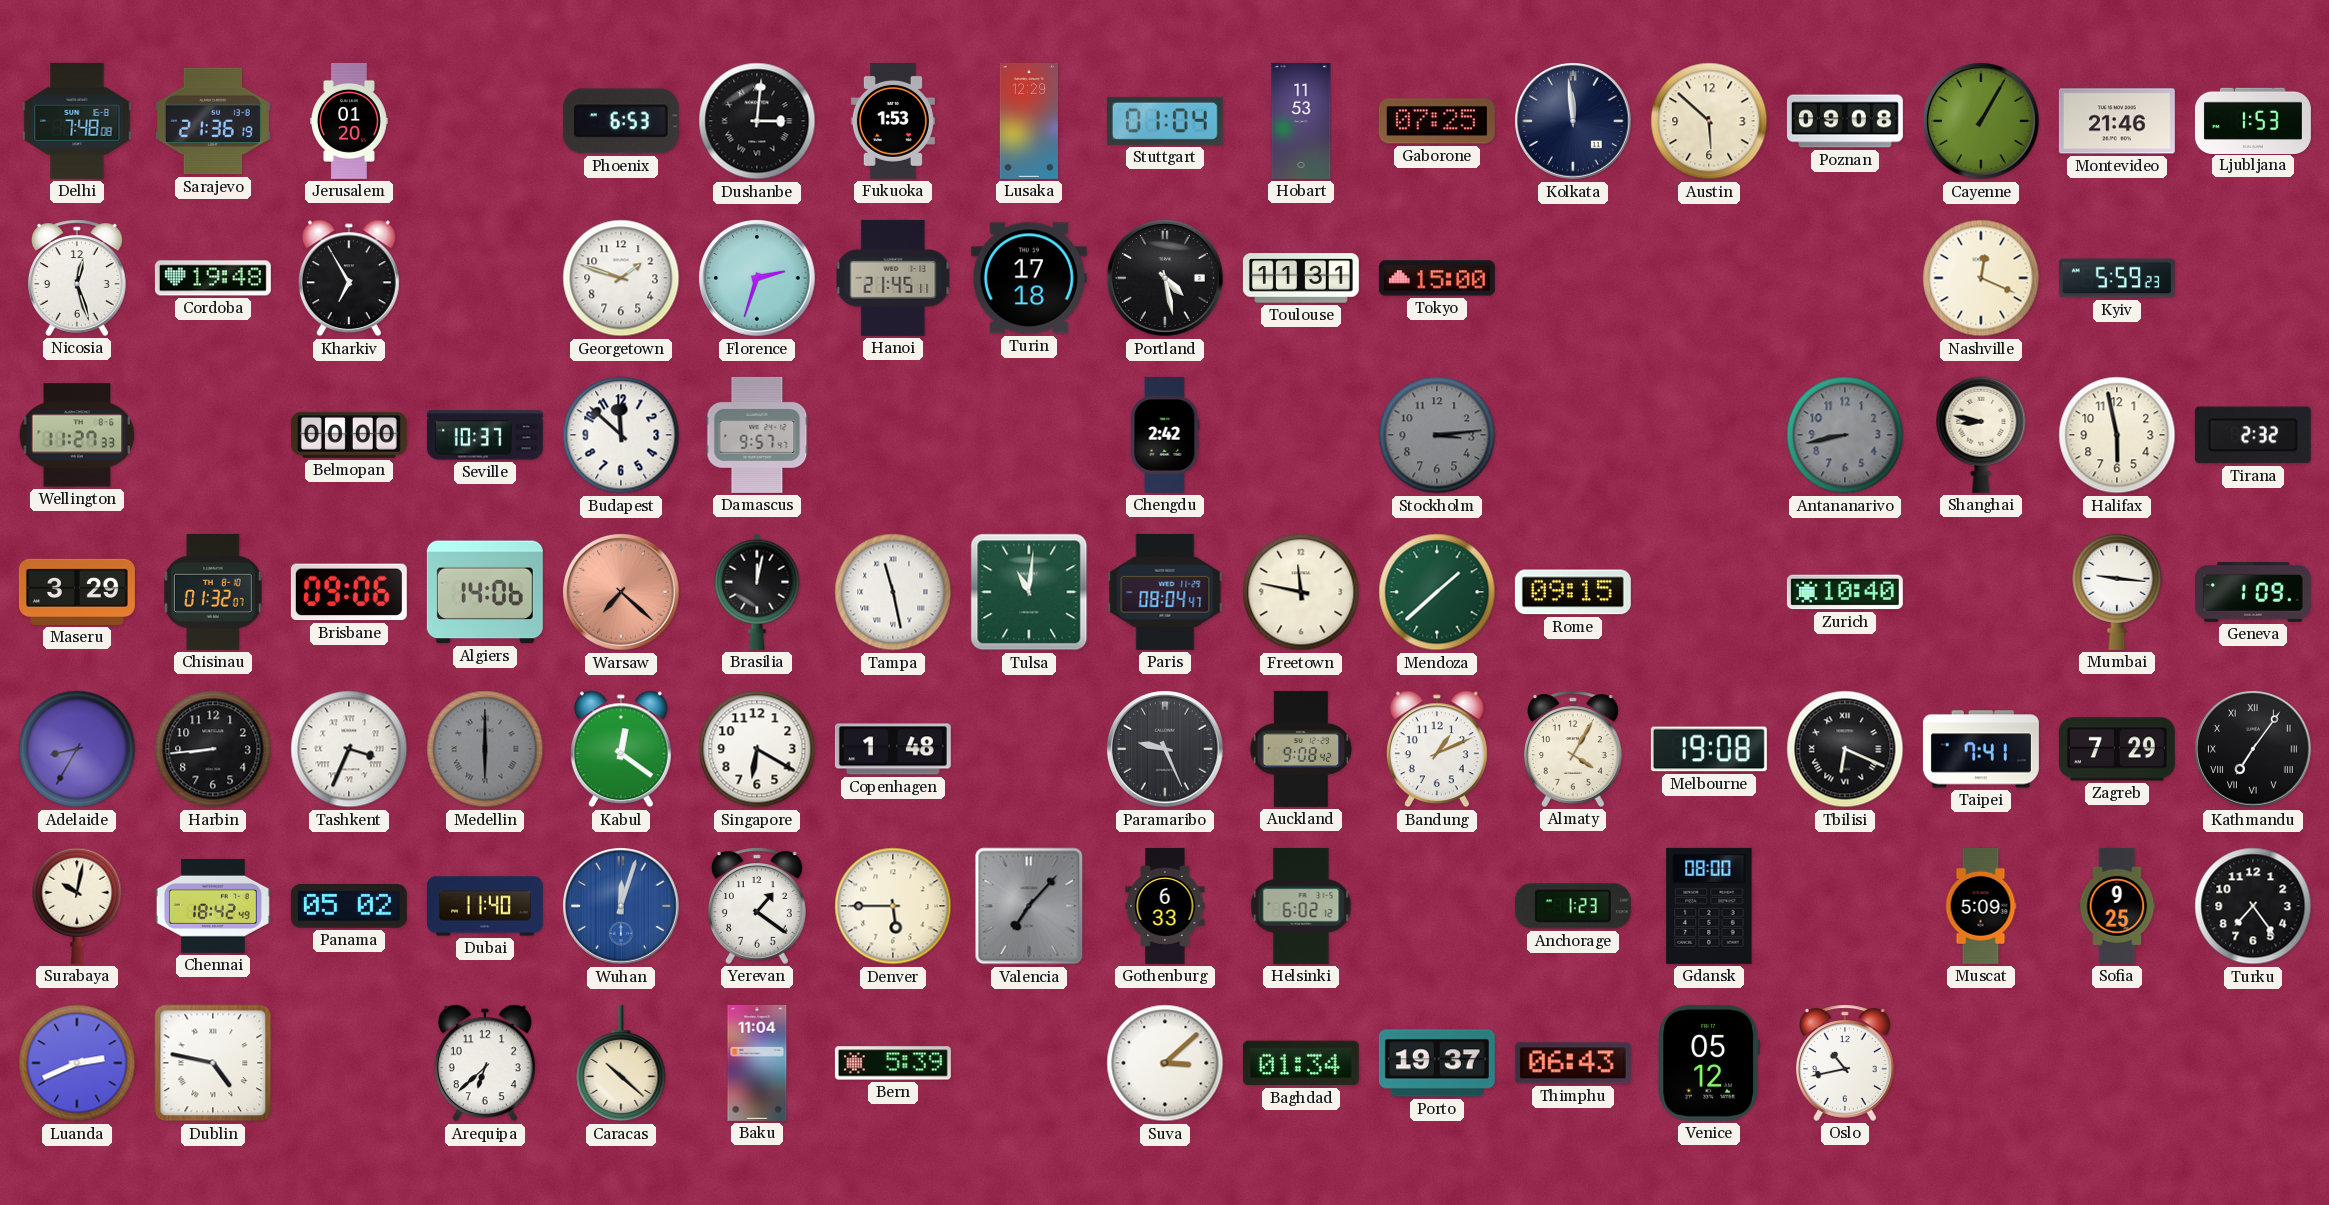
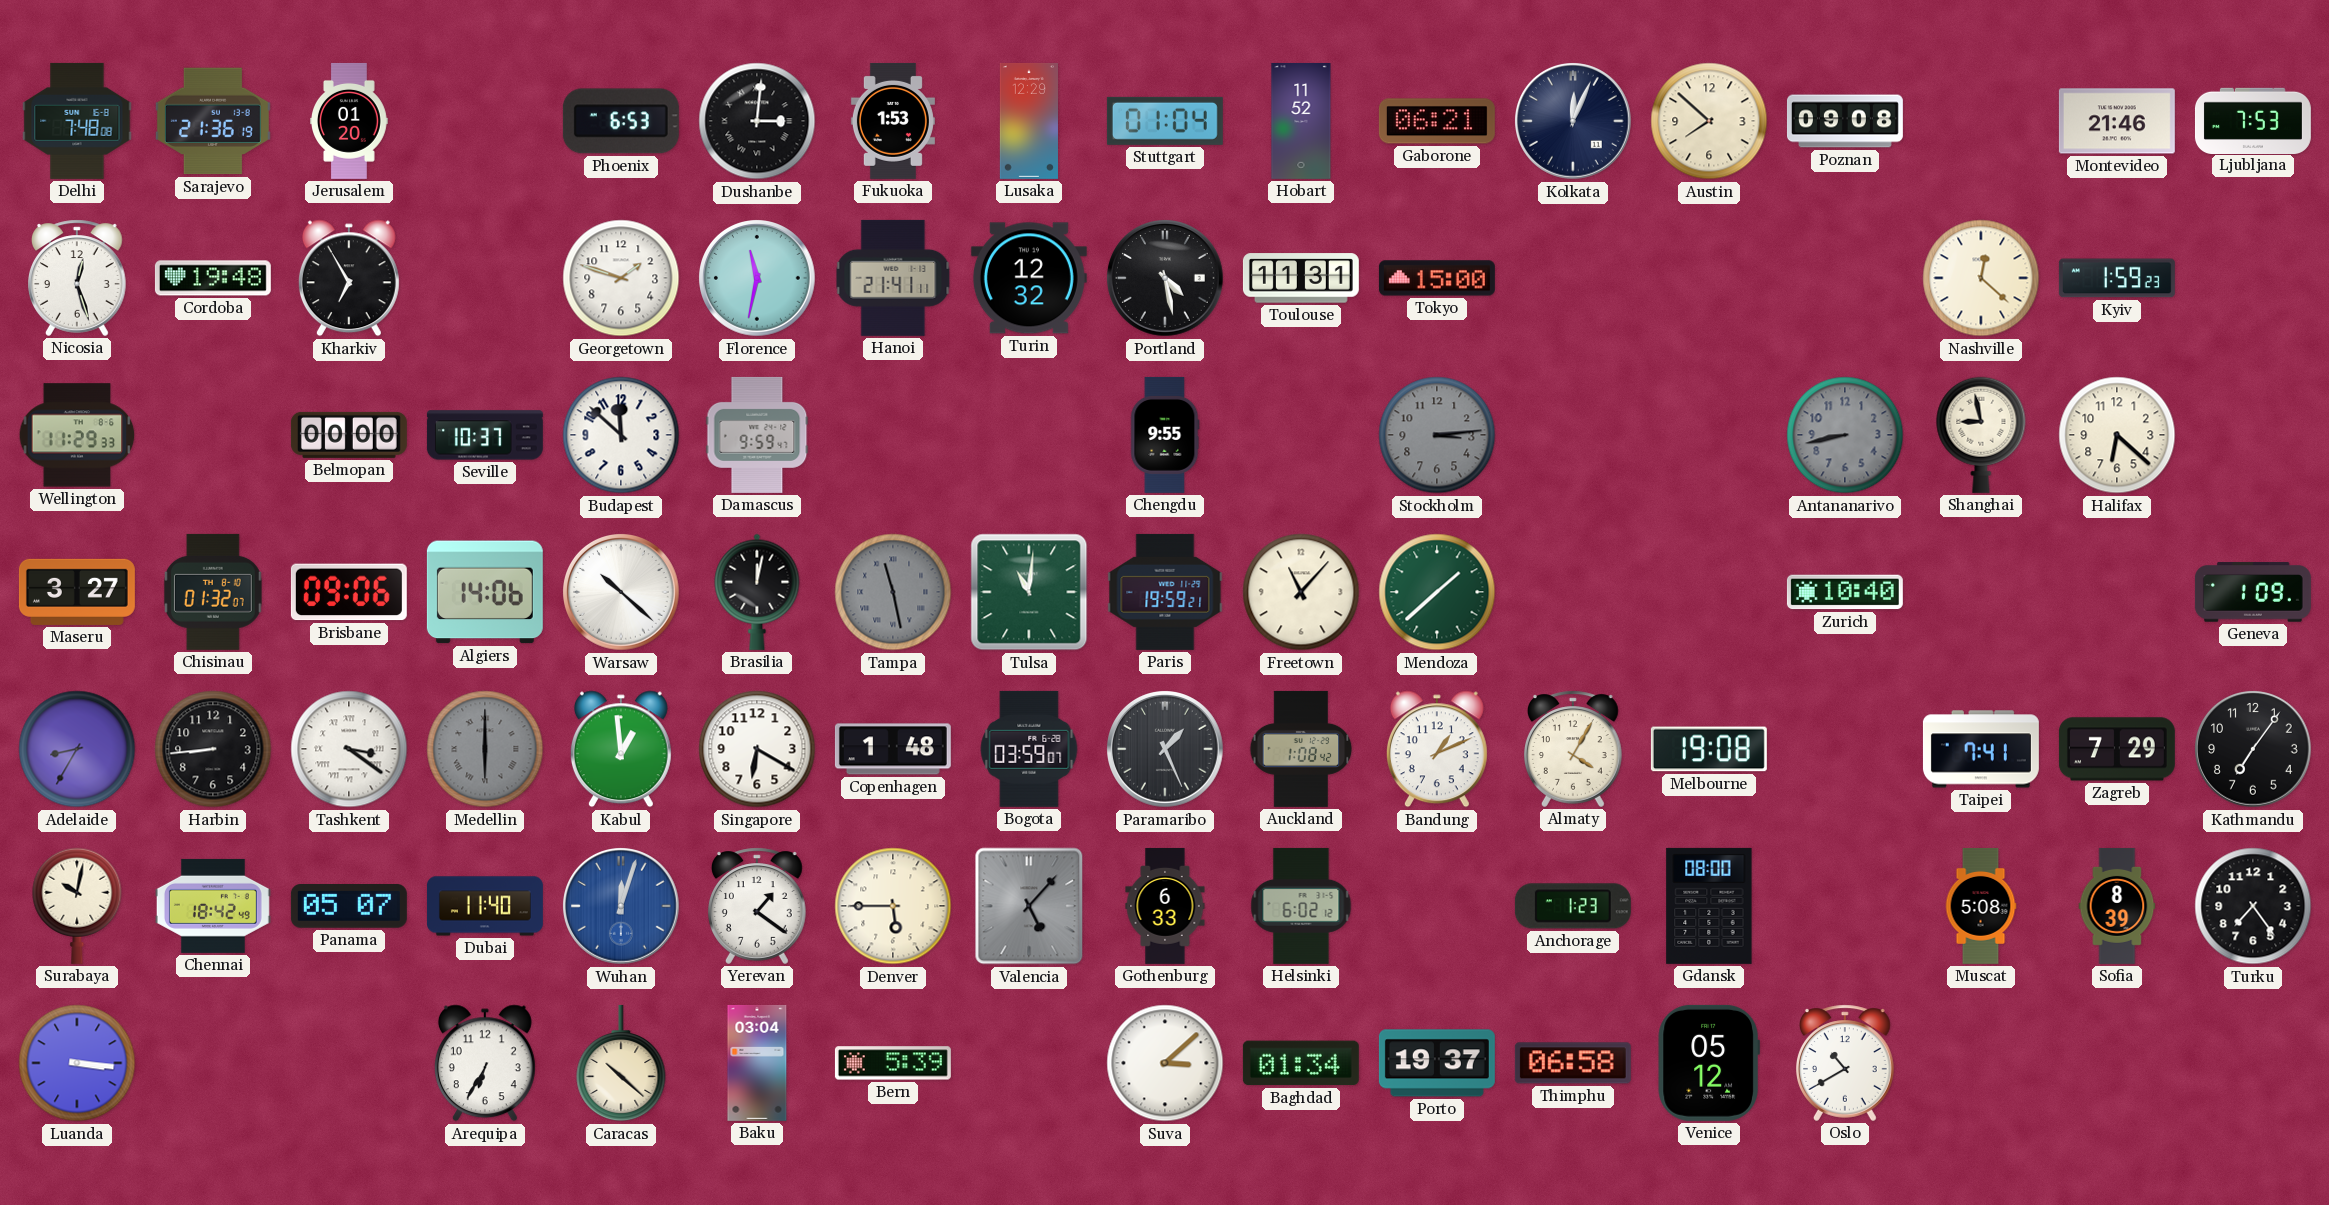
Hobart: 11:53 -> 11:52
Gaborone: 07:25 -> 06:21
Kolkata: 11:59 -> 12:04
Austin: 5:52 -> 7:52
Cayenne: 1:05 -> none
Ljubljana: 1:53 -> 7:53
Florence: 2:33 -> 11:32
Hanoi: 21:45 -> 21:41
Turin: 17:18 -> 12:32
Nashville: 12:19 -> 12:22
Kyiv: 5:59 -> 1:59
Wellington: 11:27 -> 11:29
Damascus: 9:57 -> 9:59
Chengdu: 2:42 -> 9:55
Shanghai: 8:47 -> 8:58
Halifax: 5:58 -> 6:22
Tirana: 2:32 -> none
Maseru: 3:29 -> 3:27
Warsaw: 7:22 -> 10:22
Warsaw dial: salmon -> white
Tampa dial: white -> grey
Paris: 08:04 -> 19:59
Freetown: 11:47 -> 11:07
Rome: 09:15 -> none
Mumbai: 9:16 -> none
Tashkent: 3:34 -> 3:21
Kabul: 12:21 -> 12:59
Bogota: none -> 03:59
Paramaribo: 9:26 -> 1:26
Auckland: 9:08 -> 1:08
Tbilisi: 6:19 -> none
Kathmandu numerals: Roman -> Arabic
Panama: 05:02 -> 05:07
Valencia: 7:07 -> 5:07
Muscat: 5:09 -> 5:08
Sofia: 9:25 -> 8:39
Luanda: 2:41 -> 3:16
Dublin: 4:47 -> none
Arequipa: 6:38 -> 6:35
Baku: 11:04 -> 03:04
Thimphu: 06:43 -> 06:58
Oslo: 10:43 -> 10:40
